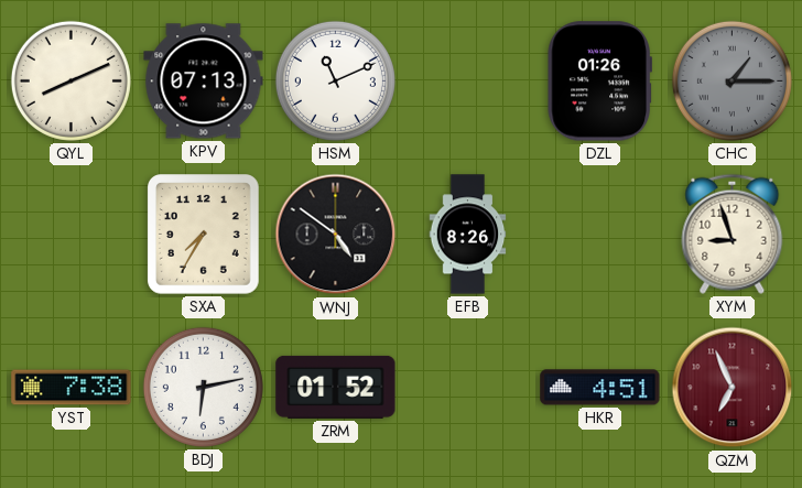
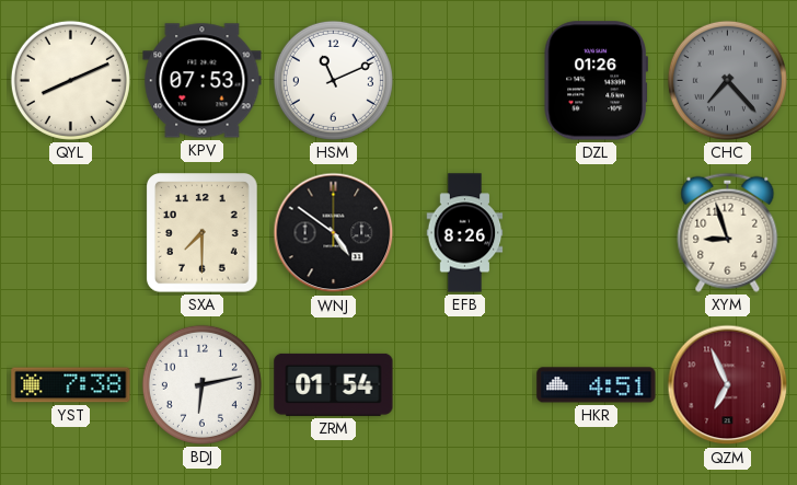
KPV: 07:13 -> 07:53
CHC: 1:15 -> 7:23
SXA: 7:35 -> 7:30
ZRM: 01:52 -> 01:54
